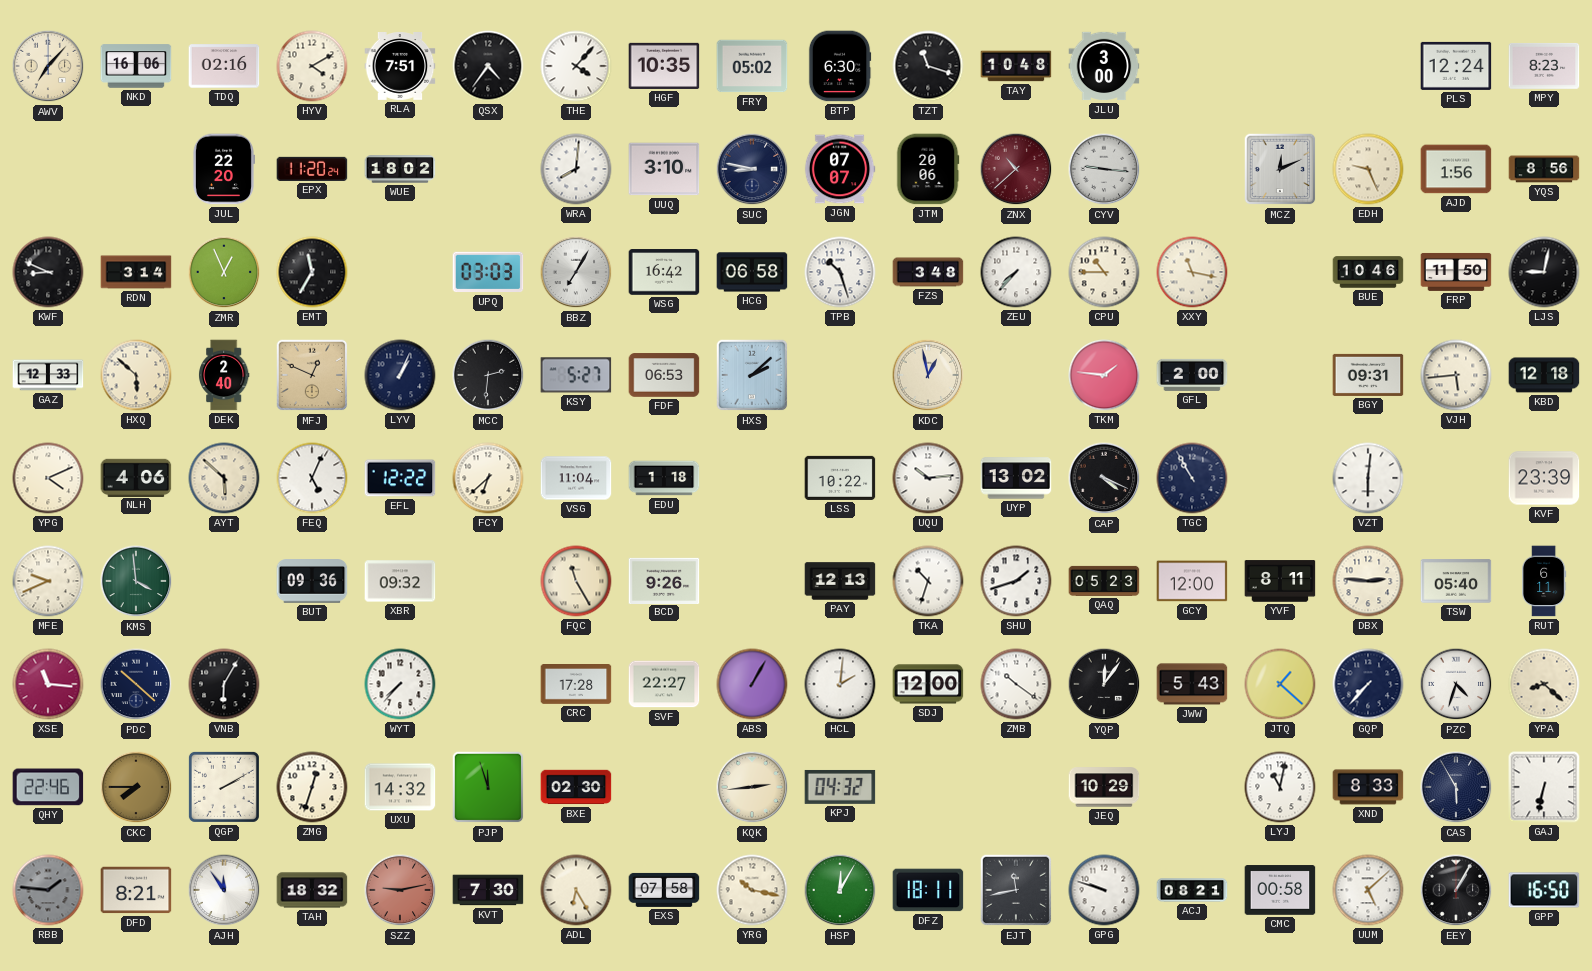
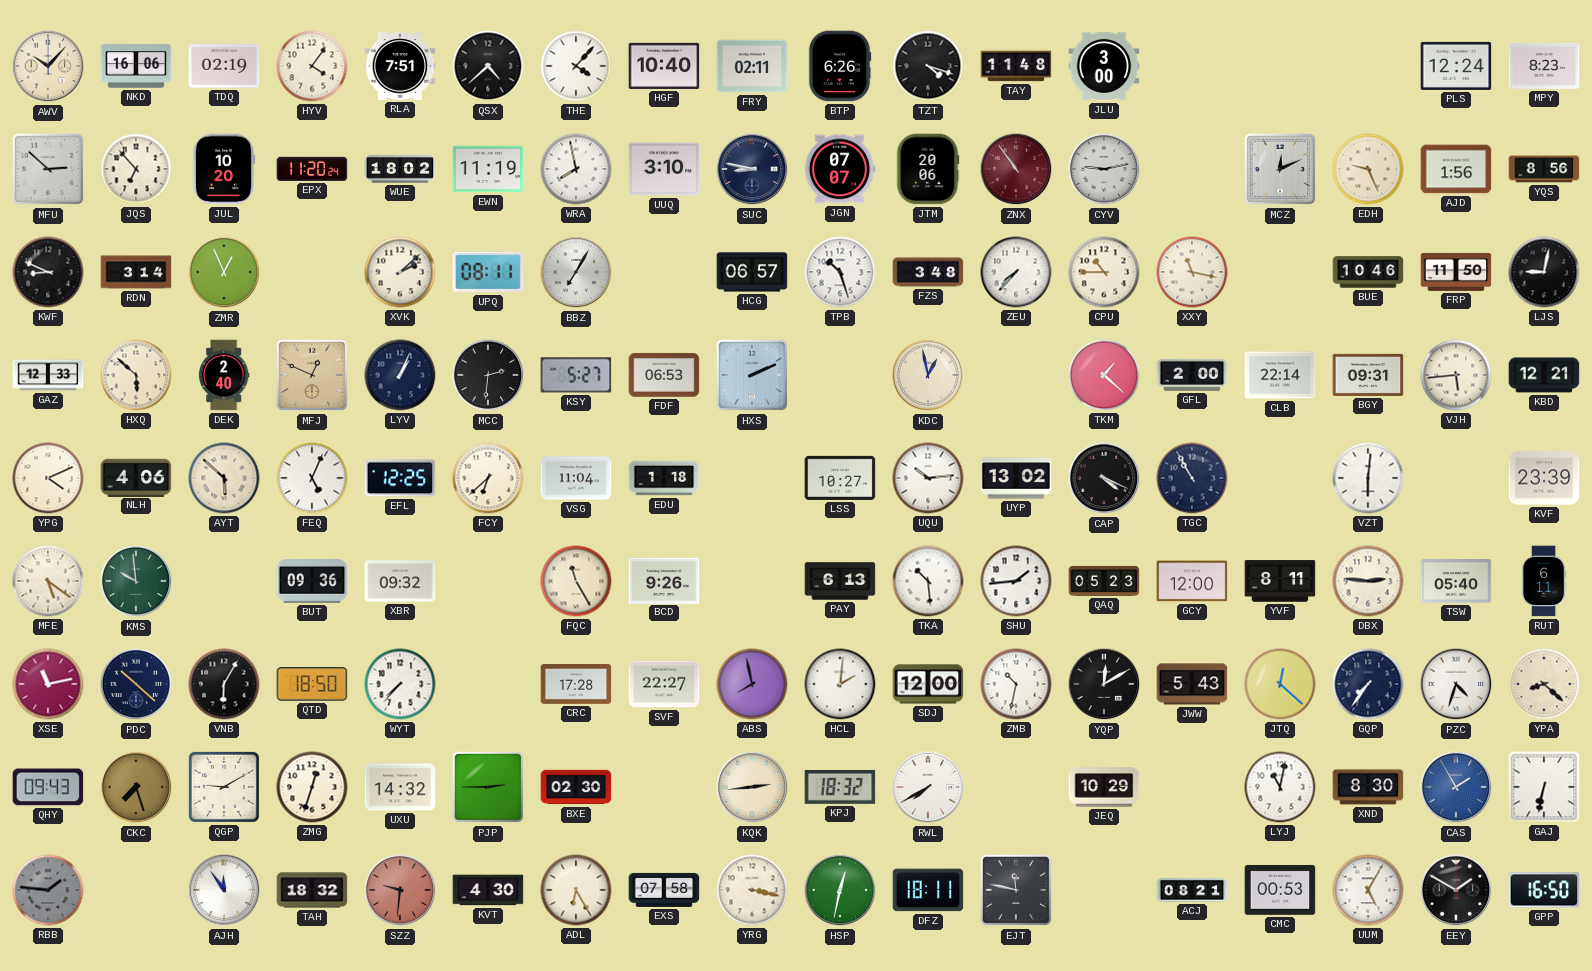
AWV: 7:07 -> 10:07
TDQ: 02:16 -> 02:19
HYV: 4:10 -> 4:06
QSX: 4:36 -> 4:38
HGF: 10:35 -> 10:40
FRY: 05:02 -> 02:11
BTP: 6:30 -> 6:26
TZT: 11:18 -> 4:18
TAY: 10:48 -> 11:48
MFU: none -> 2:52
JQS: none -> 6:53
JUL: 22:20 -> 10:20
EWN: none -> 11:19
WRA: 8:01 -> 7:58
ZNX: 10:38 -> 10:54
CYV: 9:16 -> 9:13
EMT: 11:35 -> none
XVK: none -> 2:08
UPQ: 03:03 -> 08:11
WSG: 16:42 -> none
HCG: 06:58 -> 06:57
HXS: 2:08 -> 2:11
TKM: 1:46 -> 1:22
CLB: none -> 22:14
KBD: 12:18 -> 12:21
EFL: 12:22 -> 12:25
LSS: 10:22 -> 10:27
MFE: 9:41 -> 5:21
KMS: 3:59 -> 9:59
PAY: 12:13 -> 6:13
TKA: 10:33 -> 10:29
SHU: 1:42 -> 1:44
XSE: 11:16 -> 11:13
QTD: none -> 18:50
ABS: 1:05 -> 7:58
ZMB: 10:21 -> 10:32
YQP: 12:06 -> 12:10
JTQ: 1:22 -> 12:22
GQP: 7:37 -> 7:36
QHY: 22:46 -> 09:43
CKC: 7:45 -> 7:27
QGP: 2:10 -> 9:10
PJP: 11:57 -> 2:45
KPJ: 04:32 -> 18:32
RWL: none -> 7:40
XND: 8:33 -> 8:30
CAS: 5:55 -> 1:55
CAS dial: navy -> blue
DFD: 8:21 -> none
SZZ: 9:13 -> 9:31
KVT: 7:30 -> 4:30
YRG: 10:17 -> 3:17
HSP: 12:05 -> 12:32
EJT: 11:43 -> 11:47
GPG: 9:48 -> none
CMC: 00:58 -> 00:53
UUM: 5:08 -> 5:05
EEY: 1:05 -> 1:50
